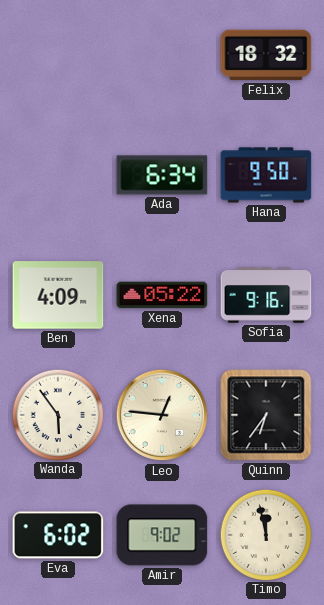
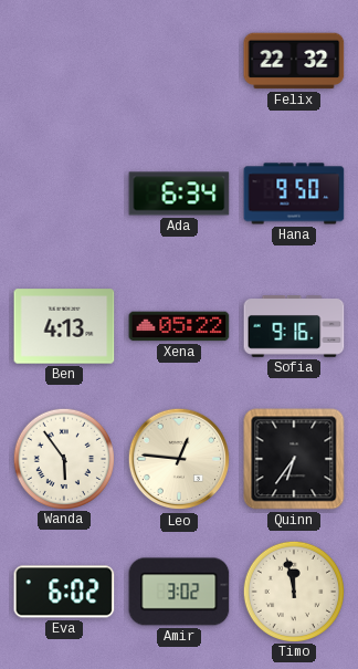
Felix: 18:32 -> 22:32
Ben: 4:09 -> 4:13
Amir: 9:02 -> 3:02
